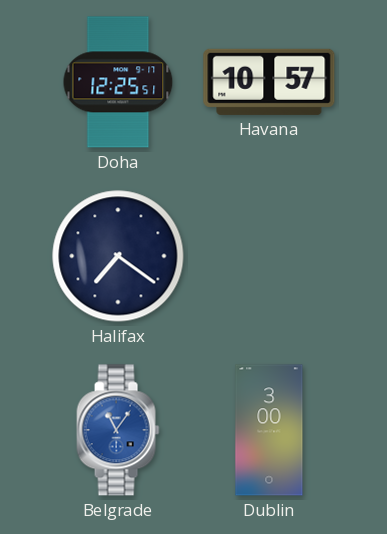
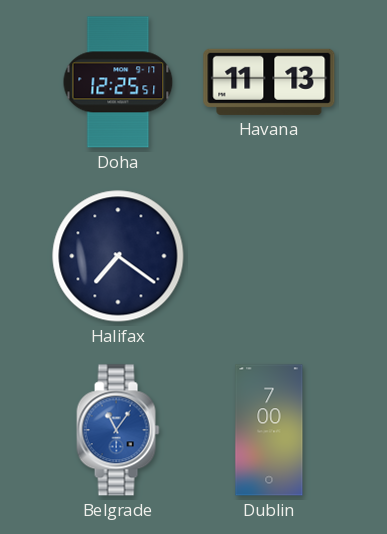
Havana: 10:57 -> 11:13
Dublin: 3:00 -> 7:00
